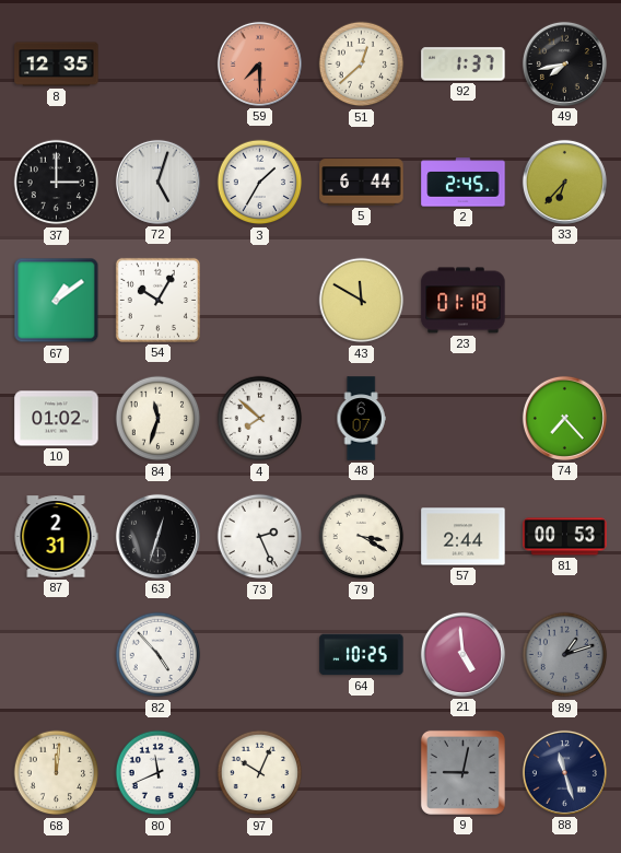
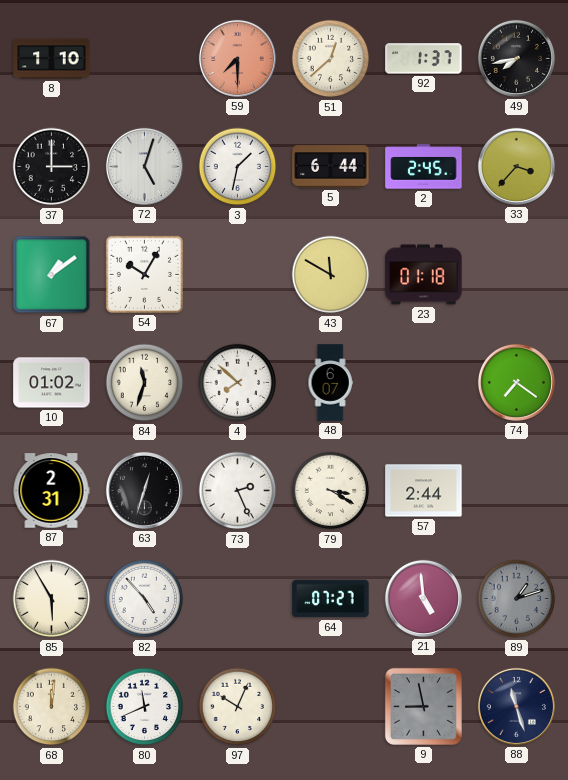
8: 12:35 -> 1:10
3: 1:35 -> 1:32
33: 6:37 -> 3:37
74: 7:23 -> 7:21
81: 00:53 -> none
85: none -> 5:55
64: 10:25 -> 07:27
9: 9:02 -> 8:58
